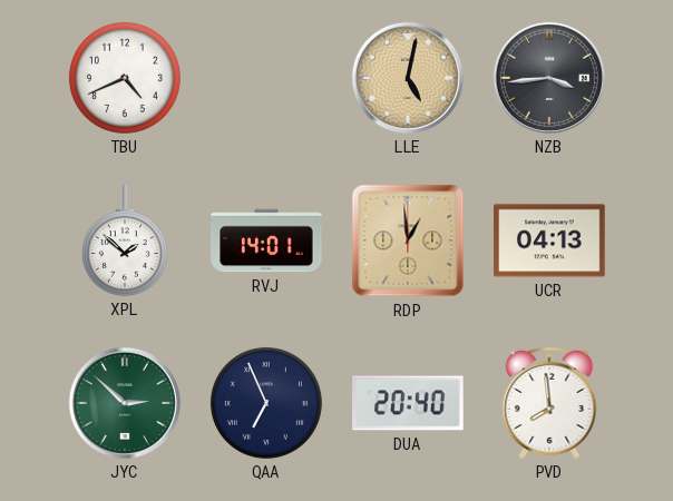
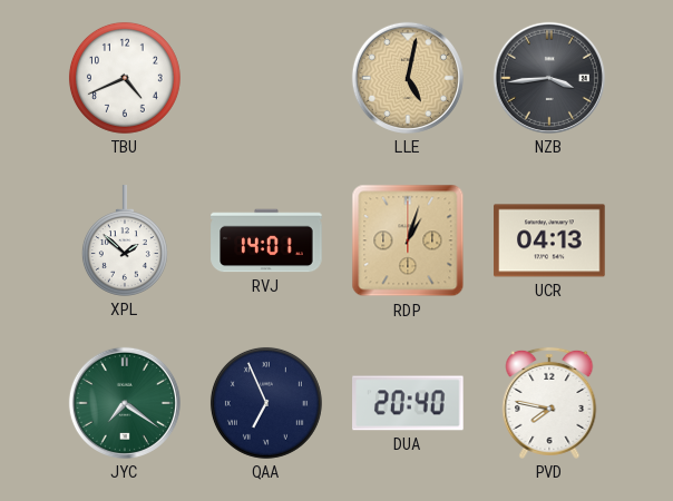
RDP: 12:59 -> 1:03
JYC: 2:52 -> 7:21
PVD: 7:59 -> 7:47
